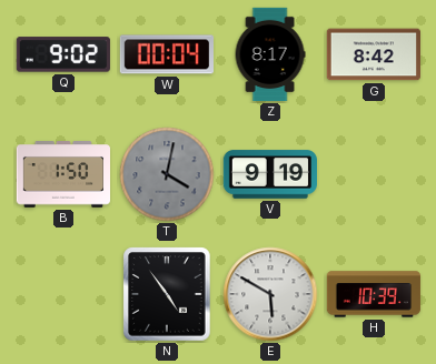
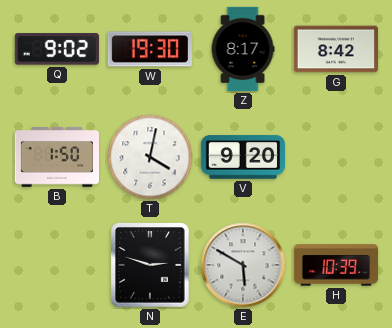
W: 00:04 -> 19:30
T dial: grey -> white
V: 9:19 -> 9:20
N: 4:54 -> 2:48
